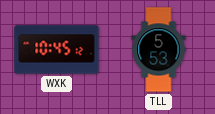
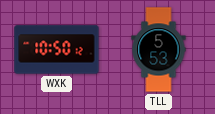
WXK: 10:45 -> 10:50
